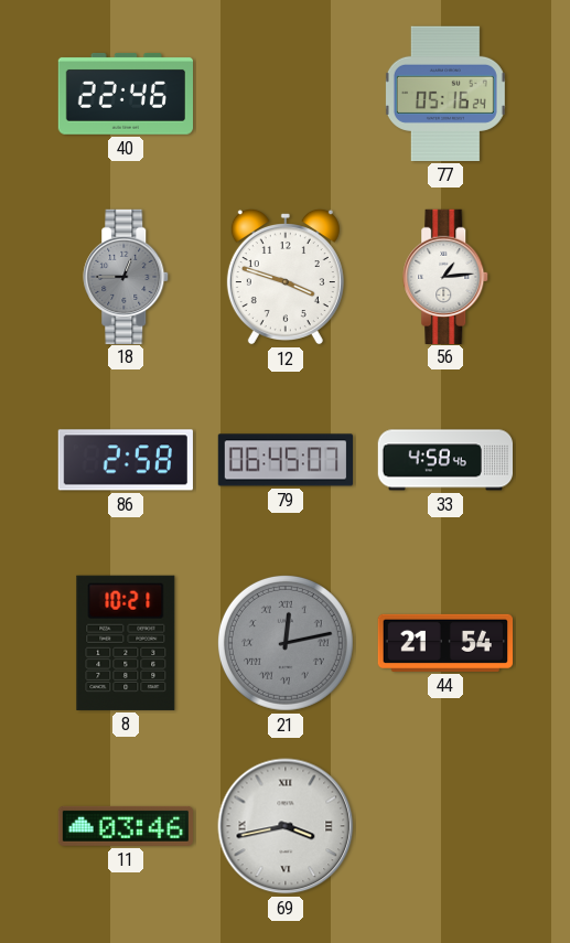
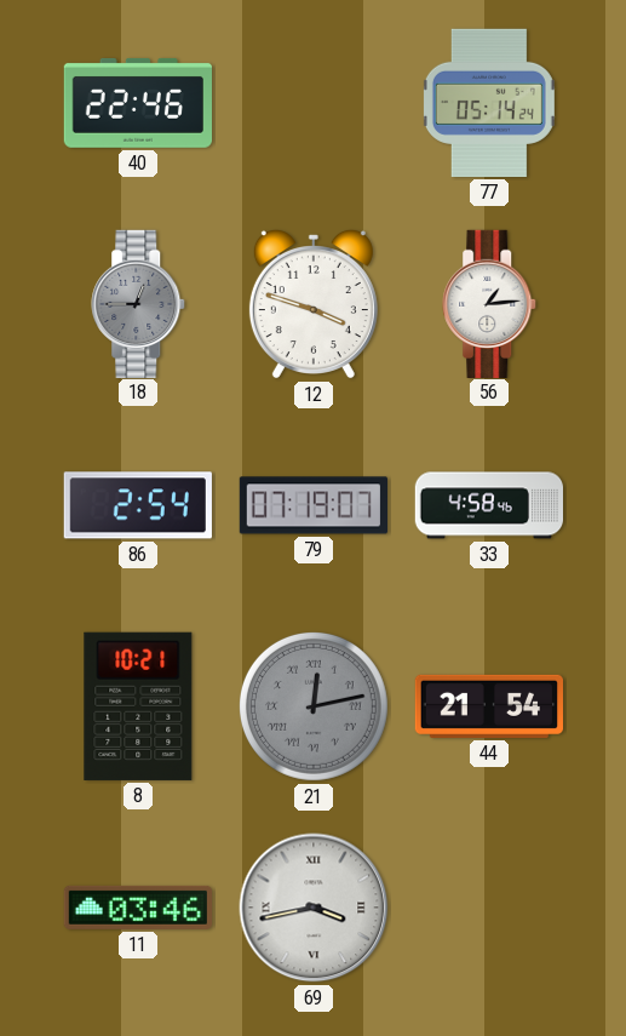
77: 05:16 -> 05:14
86: 2:58 -> 2:54
79: 06:45 -> 07:19
